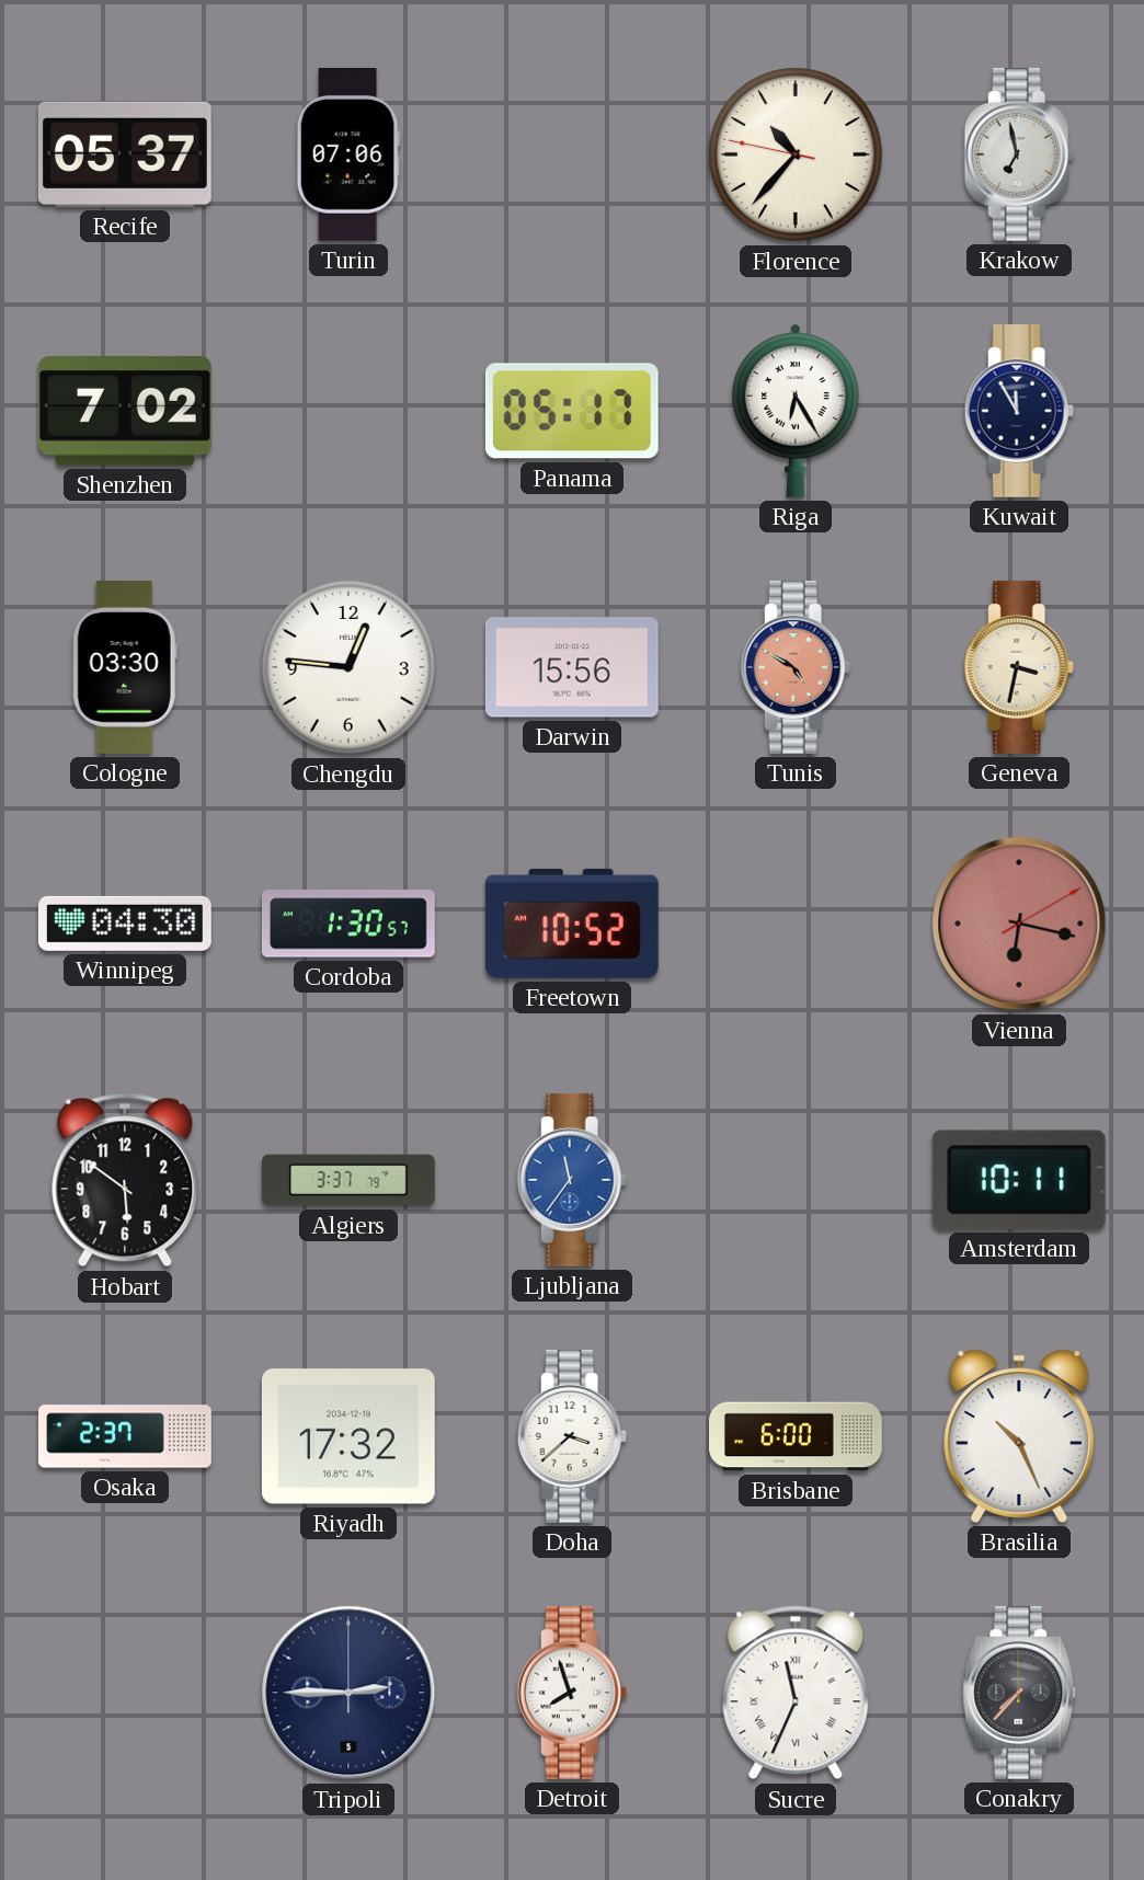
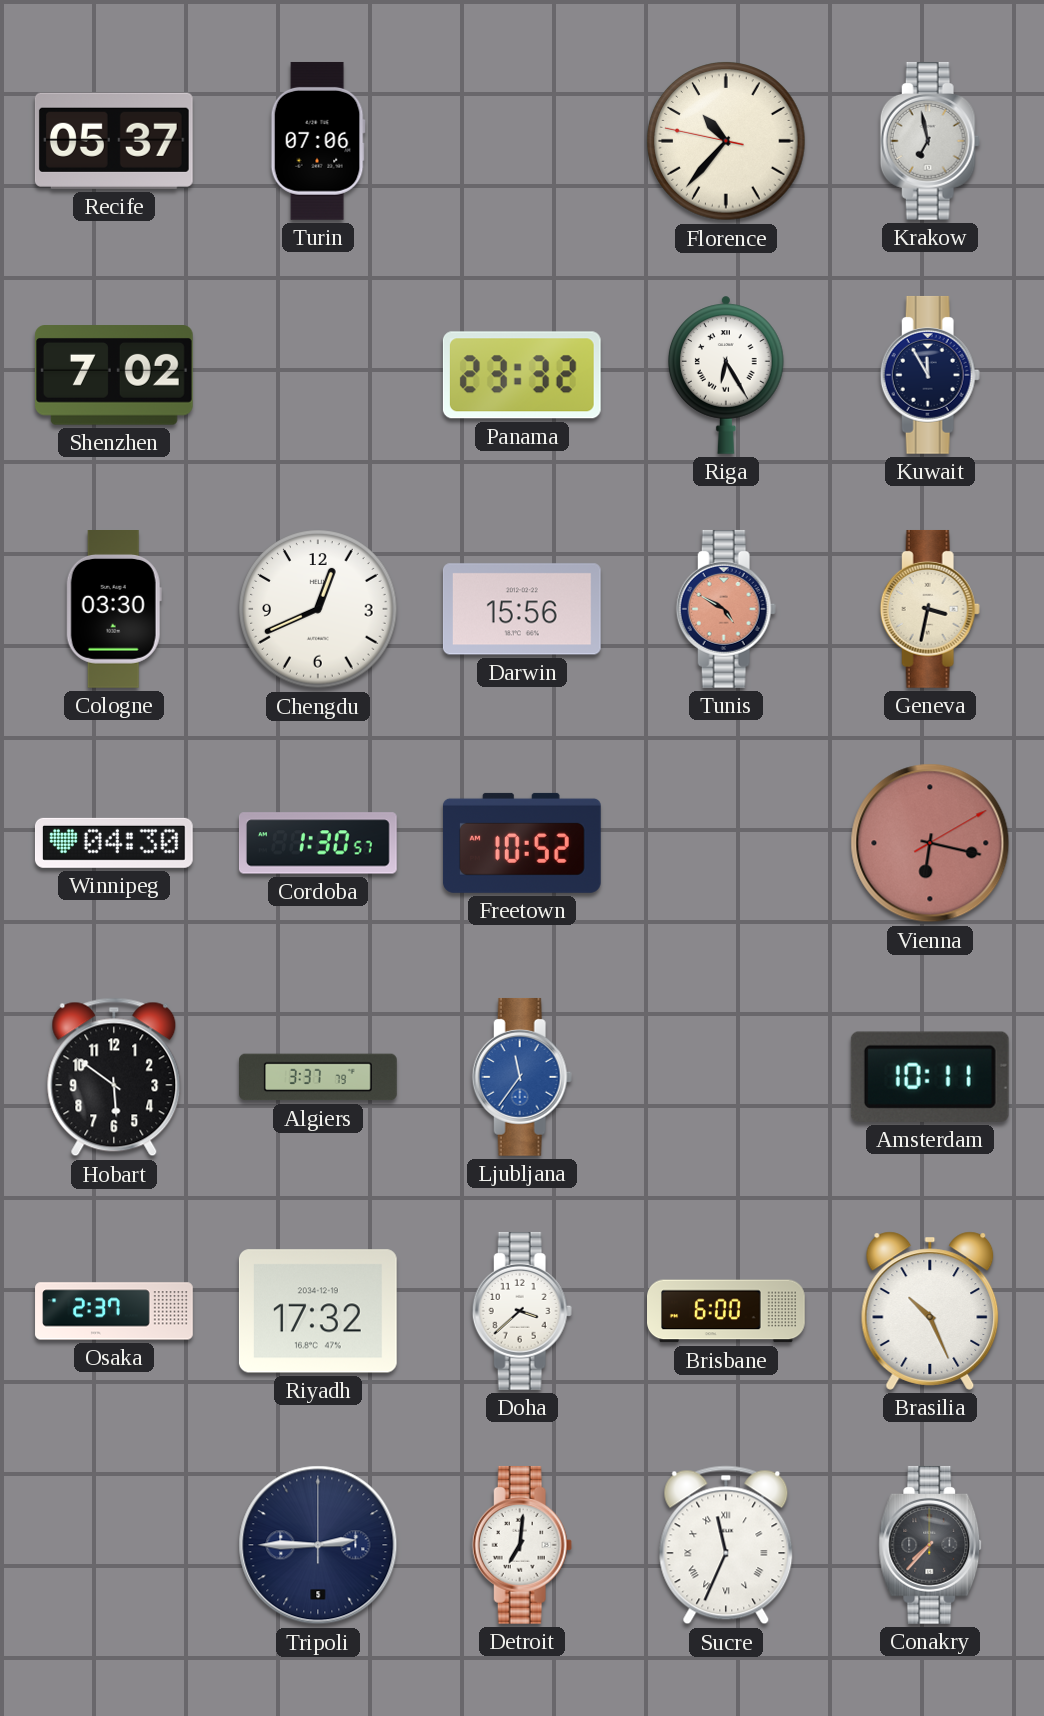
Panama: 05:17 -> 23:32
Chengdu: 12:46 -> 12:41
Detroit: 7:57 -> 7:01
